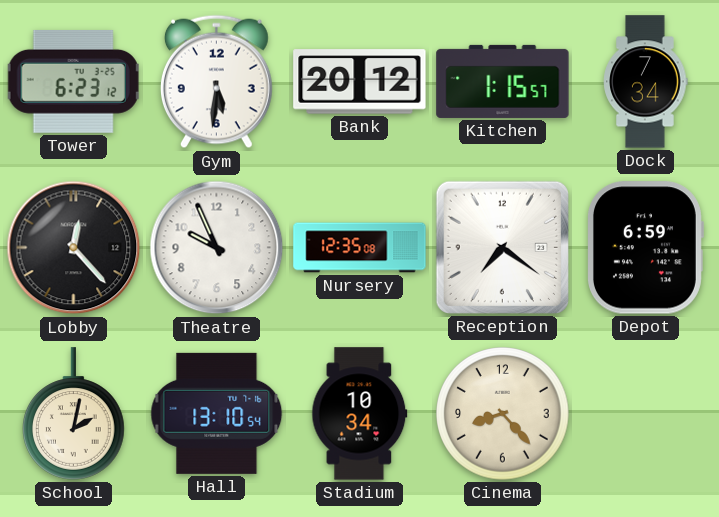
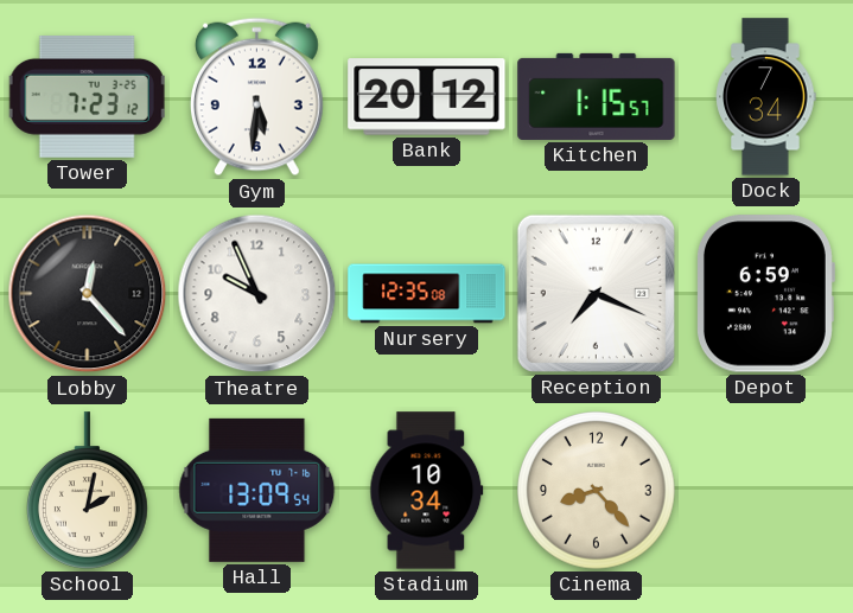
Tower: 6:23 -> 7:23
Reception: 7:21 -> 7:19
Hall: 13:10 -> 13:09
